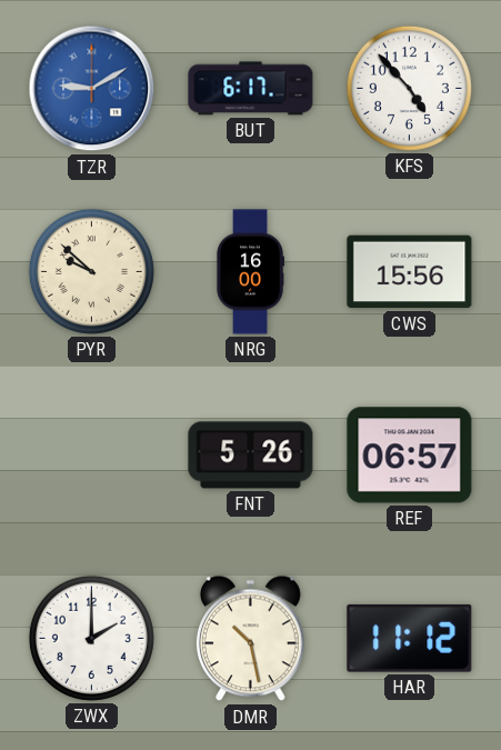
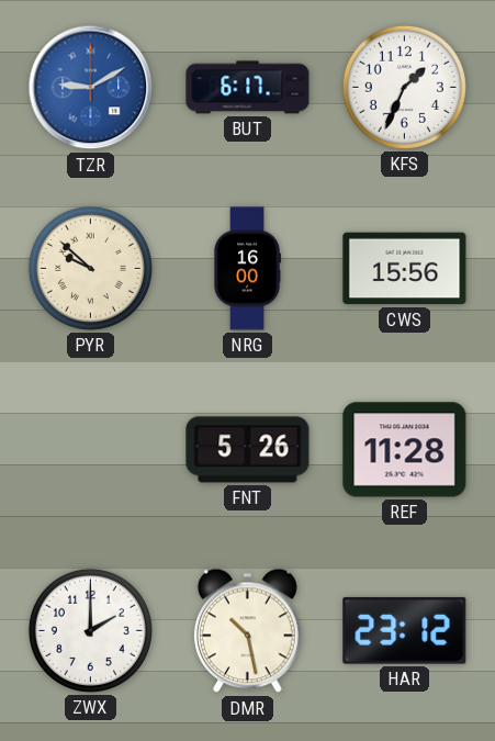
KFS: 4:53 -> 1:34
REF: 06:57 -> 11:28
HAR: 11:12 -> 23:12
